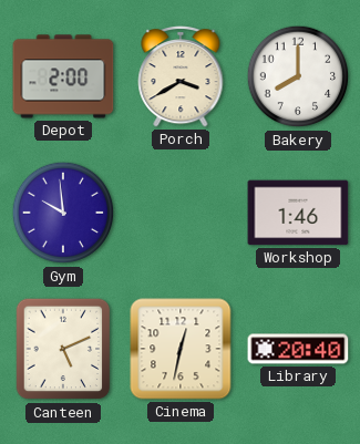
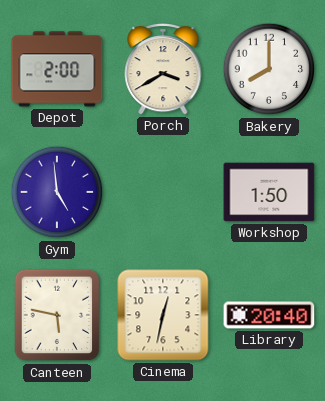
Gym: 9:59 -> 4:59
Workshop: 1:46 -> 1:50
Canteen: 5:11 -> 5:47
